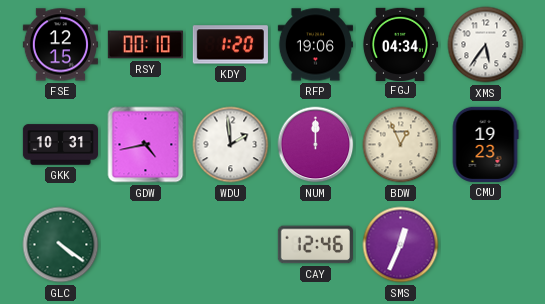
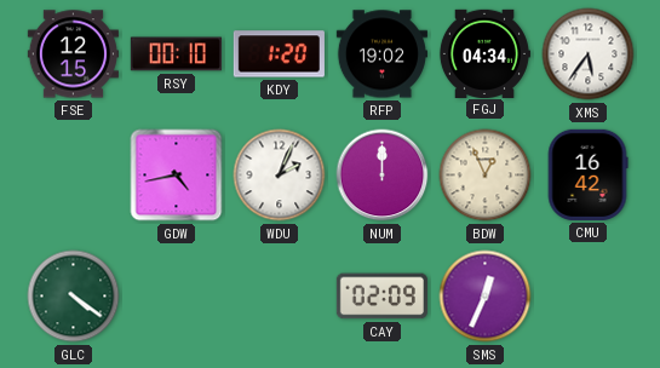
RFP: 19:06 -> 19:02
GKK: 10:31 -> none
WDU: 1:59 -> 2:04
CMU: 19:23 -> 16:42
CAY: 12:46 -> 02:09
